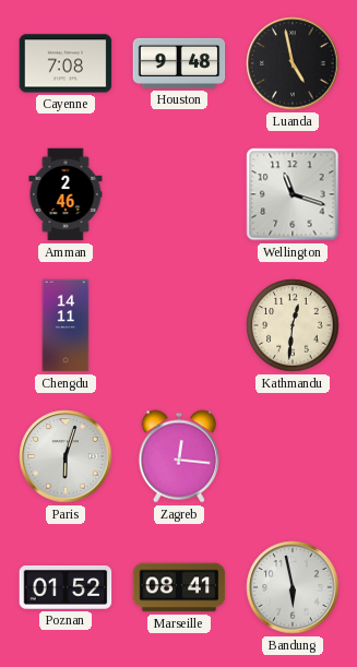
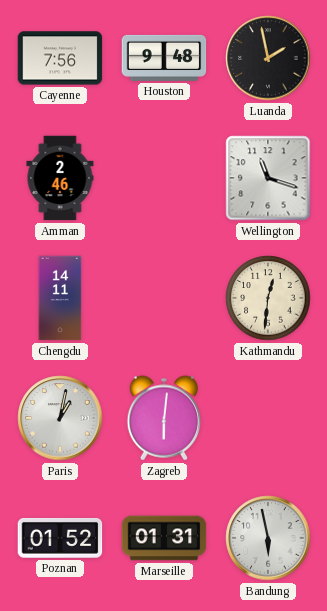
Cayenne: 7:08 -> 7:56
Luanda: 4:58 -> 1:58
Paris: 6:03 -> 1:02
Zagreb: 12:16 -> 6:01
Marseille: 08:41 -> 01:31
